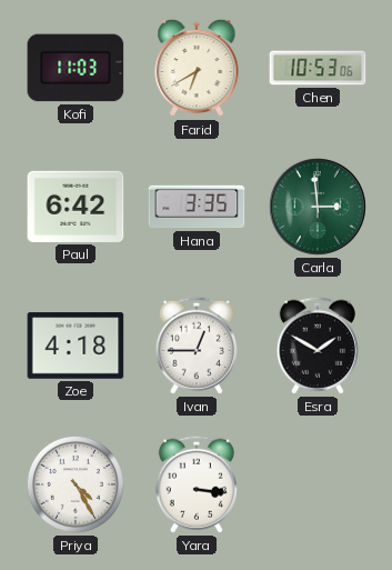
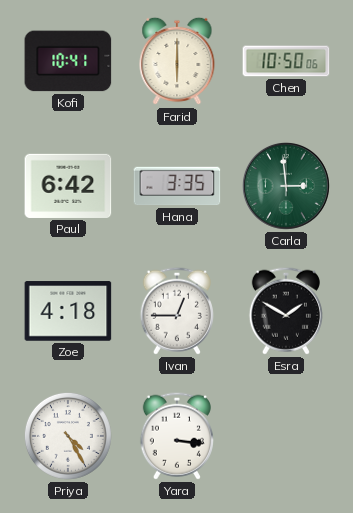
Kofi: 11:03 -> 10:41
Farid: 6:40 -> 6:00
Chen: 10:53 -> 10:50
